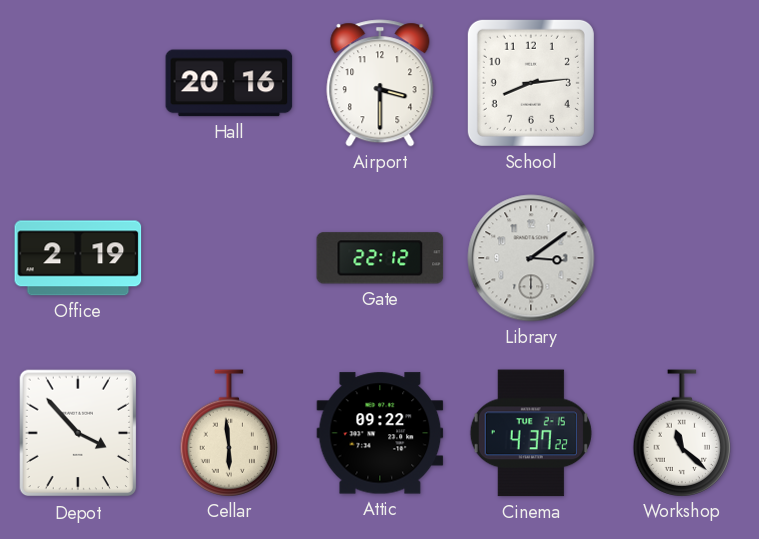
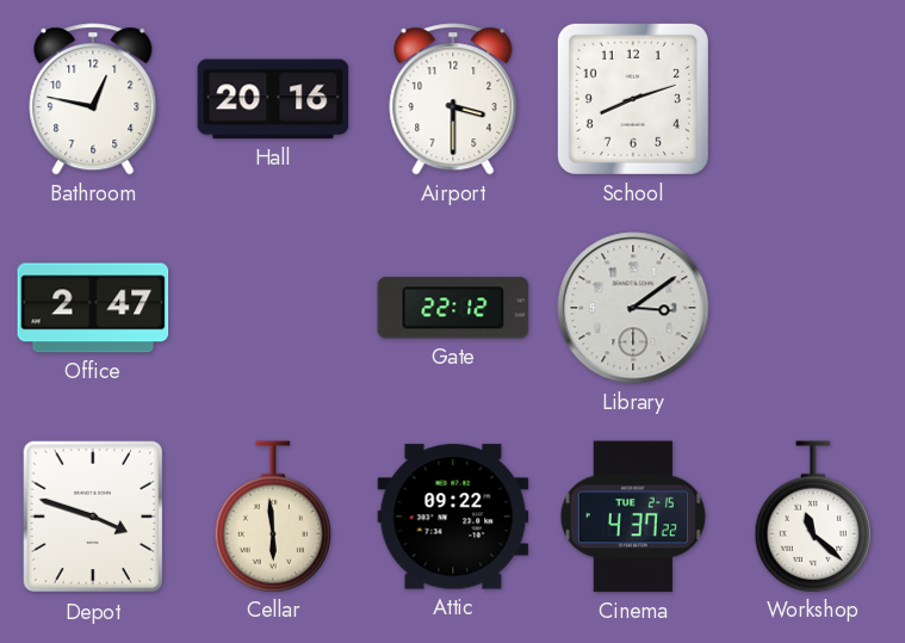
Bathroom: none -> 12:47
School: 8:14 -> 8:12
Office: 2:19 -> 2:47
Depot: 3:53 -> 3:48
